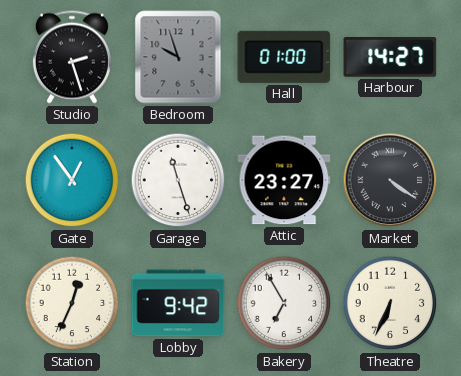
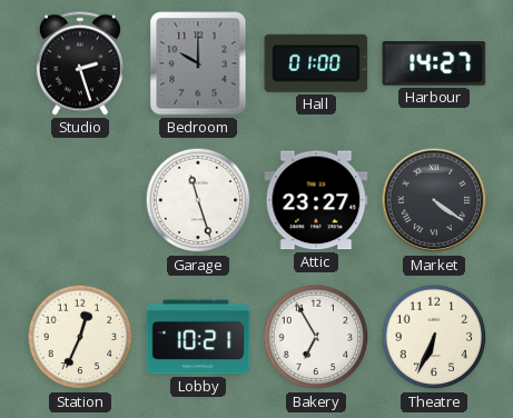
Bedroom: 9:57 -> 10:00
Gate: 12:54 -> none
Lobby: 9:42 -> 10:21
